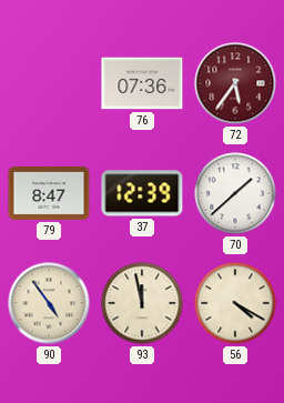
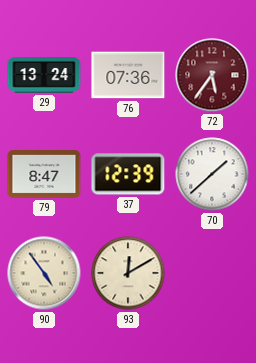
29: none -> 13:24
93: 11:58 -> 12:10
56: 4:20 -> none
